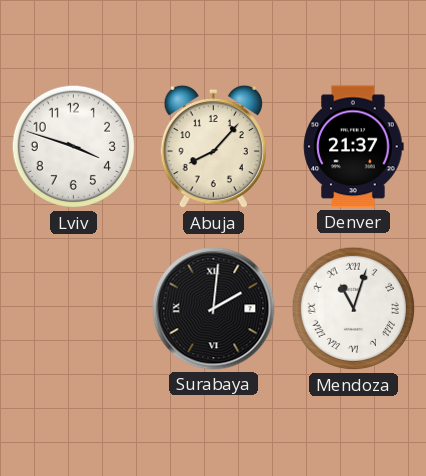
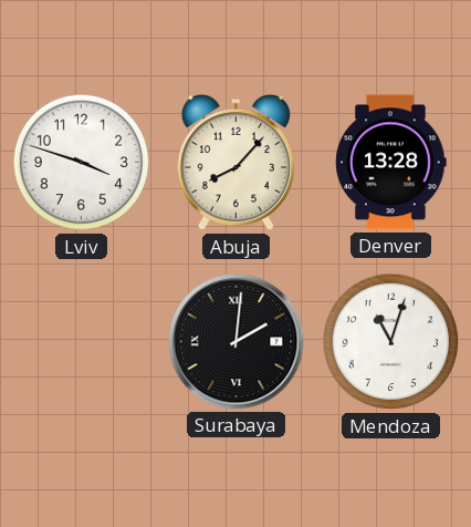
Denver: 21:37 -> 13:28
Mendoza numerals: Roman -> Arabic
